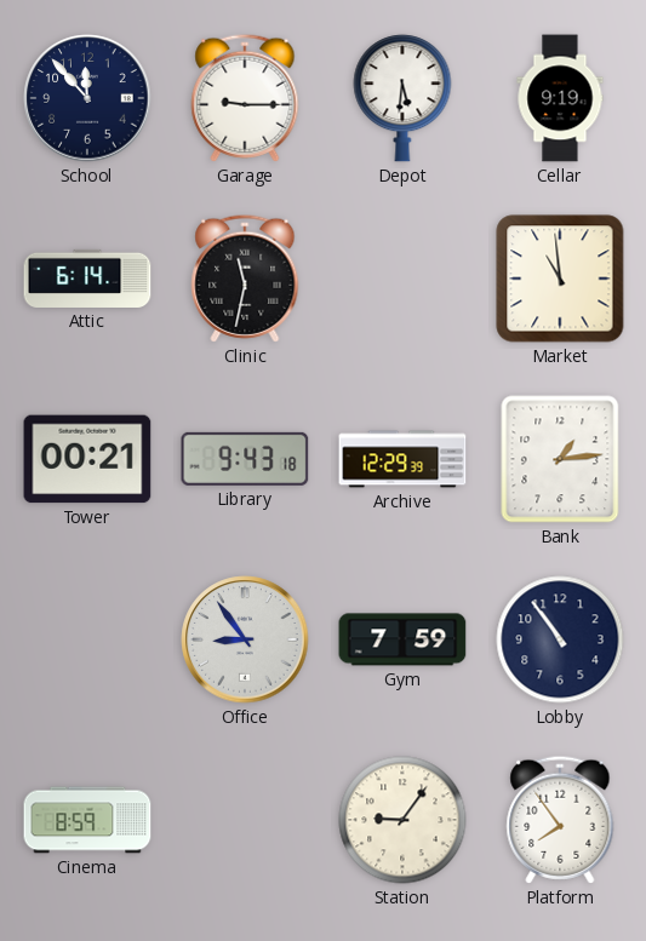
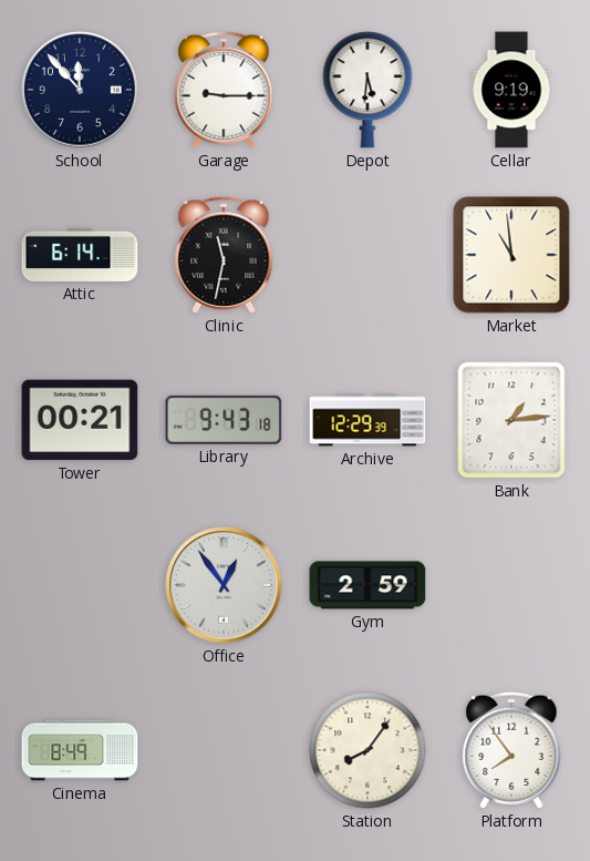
Office: 8:54 -> 12:54
Gym: 7:59 -> 2:59
Lobby: 10:54 -> none
Cinema: 8:59 -> 8:49
Station: 9:06 -> 8:06
